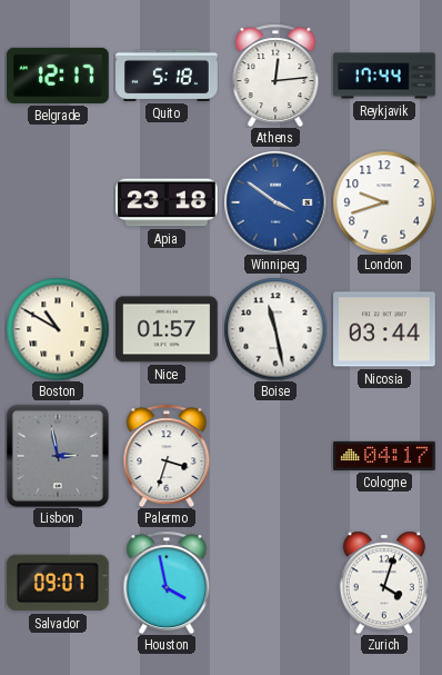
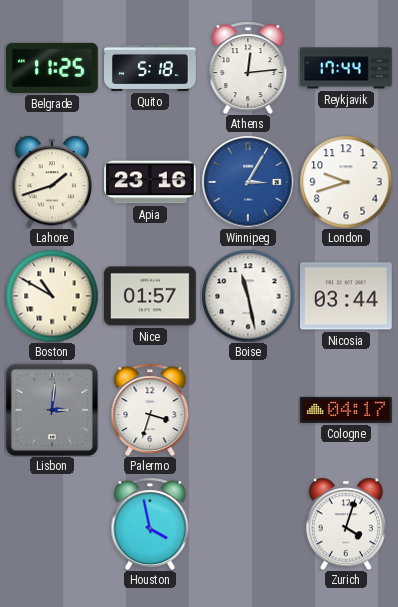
Belgrade: 12:17 -> 11:25
Lahore: none -> 1:42
Apia: 23:18 -> 23:16
Winnipeg: 3:51 -> 3:05
Lisbon: 2:58 -> 3:01
Salvador: 09:07 -> none
